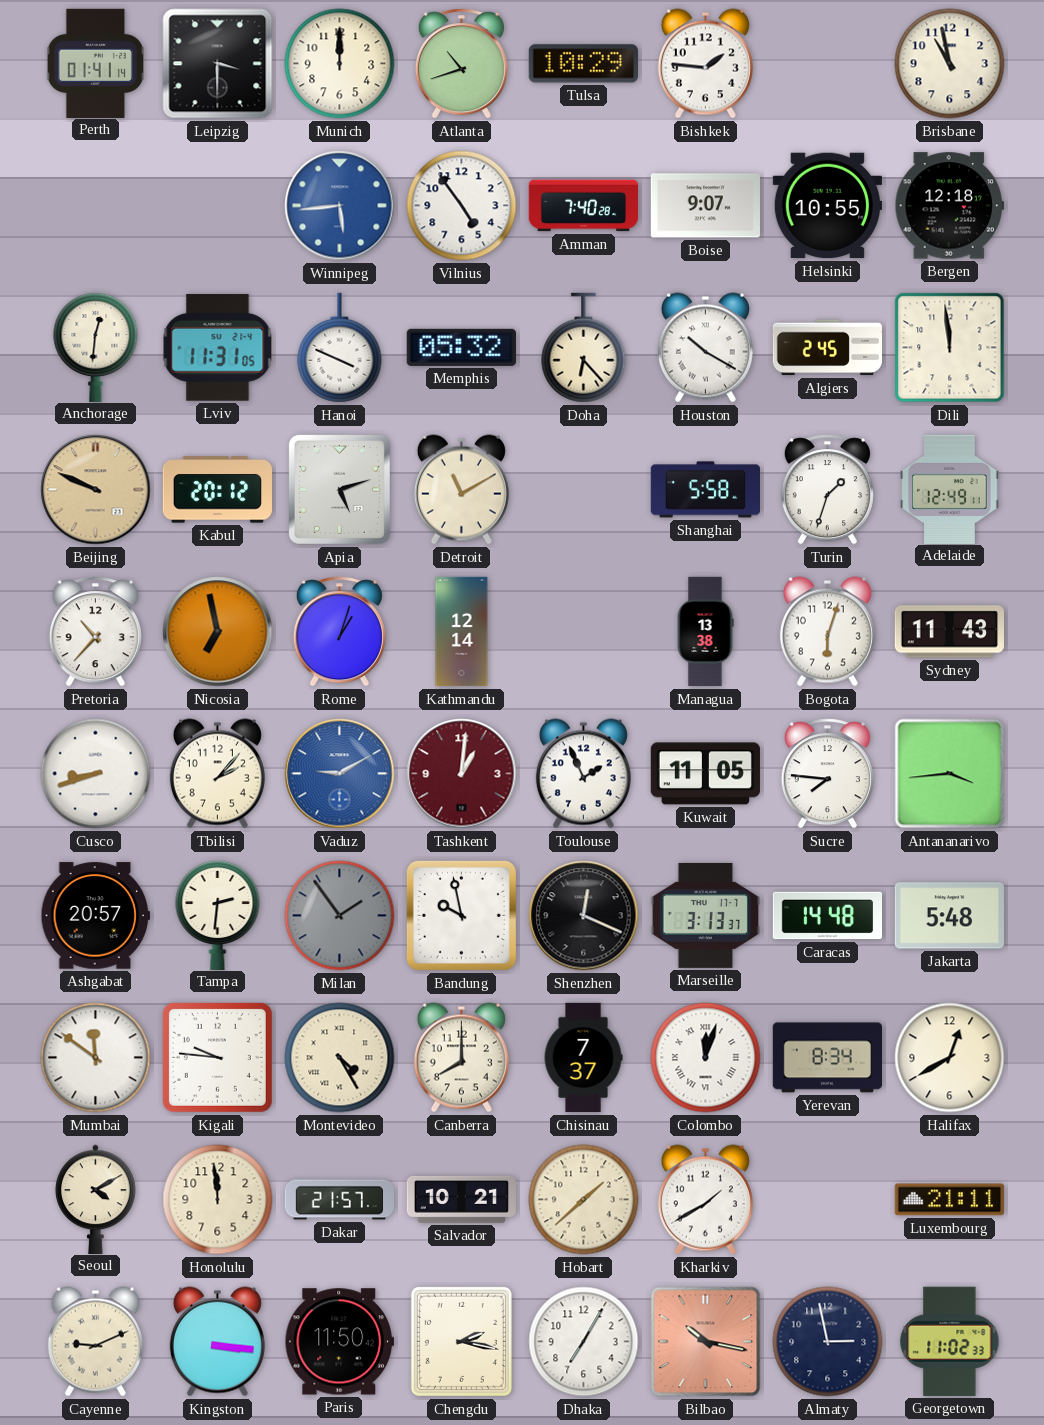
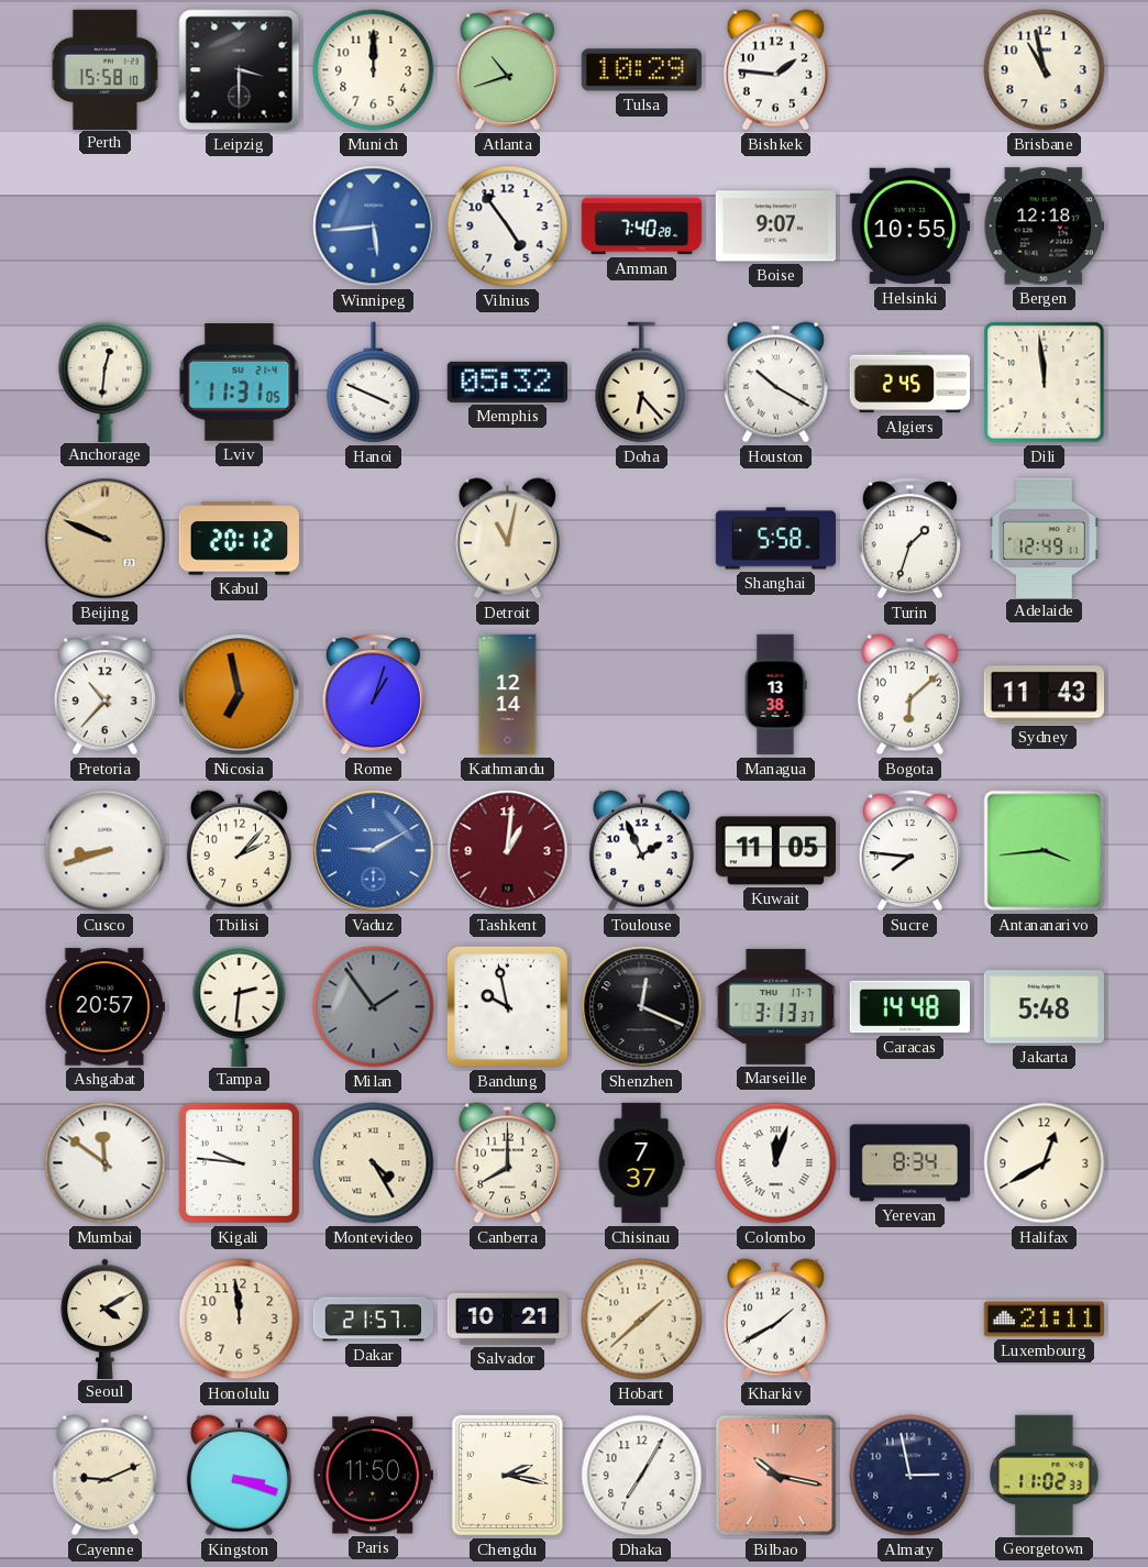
Perth: 01:41 -> 15:58
Apia: 5:12 -> none
Detroit: 11:10 -> 11:02
Bogota: 6:03 -> 6:08
Kingston: 3:16 -> 3:18
